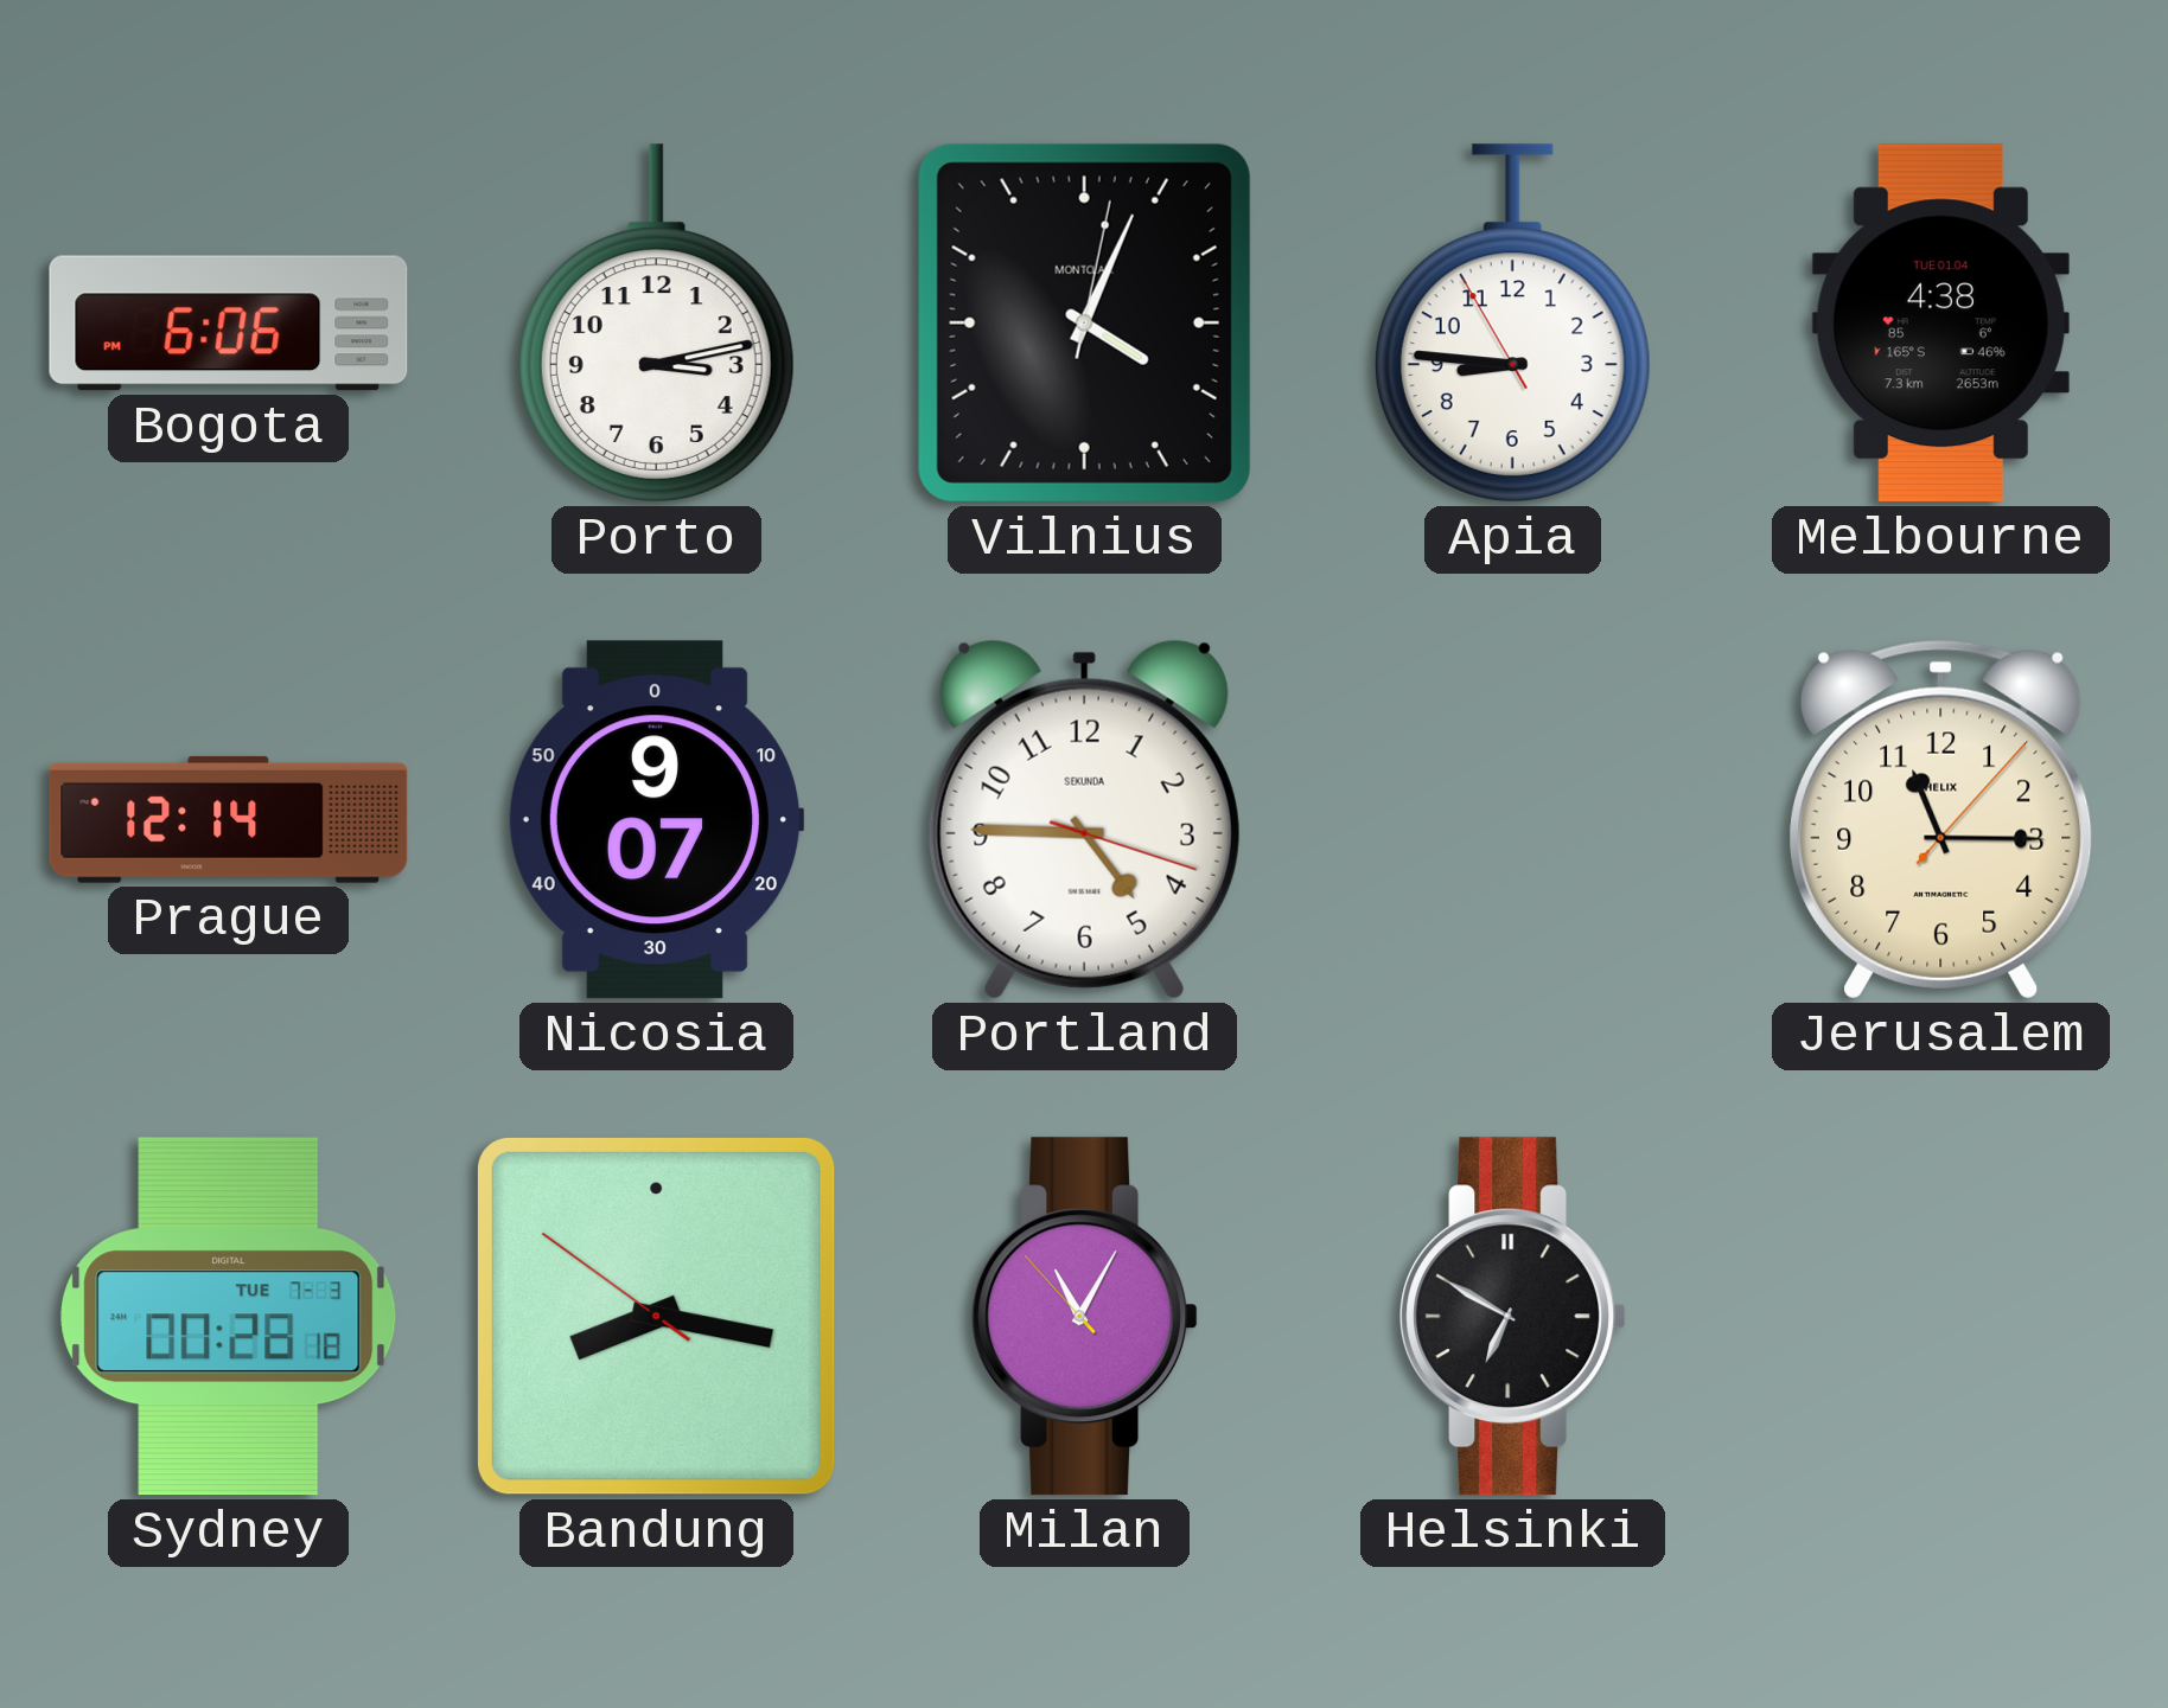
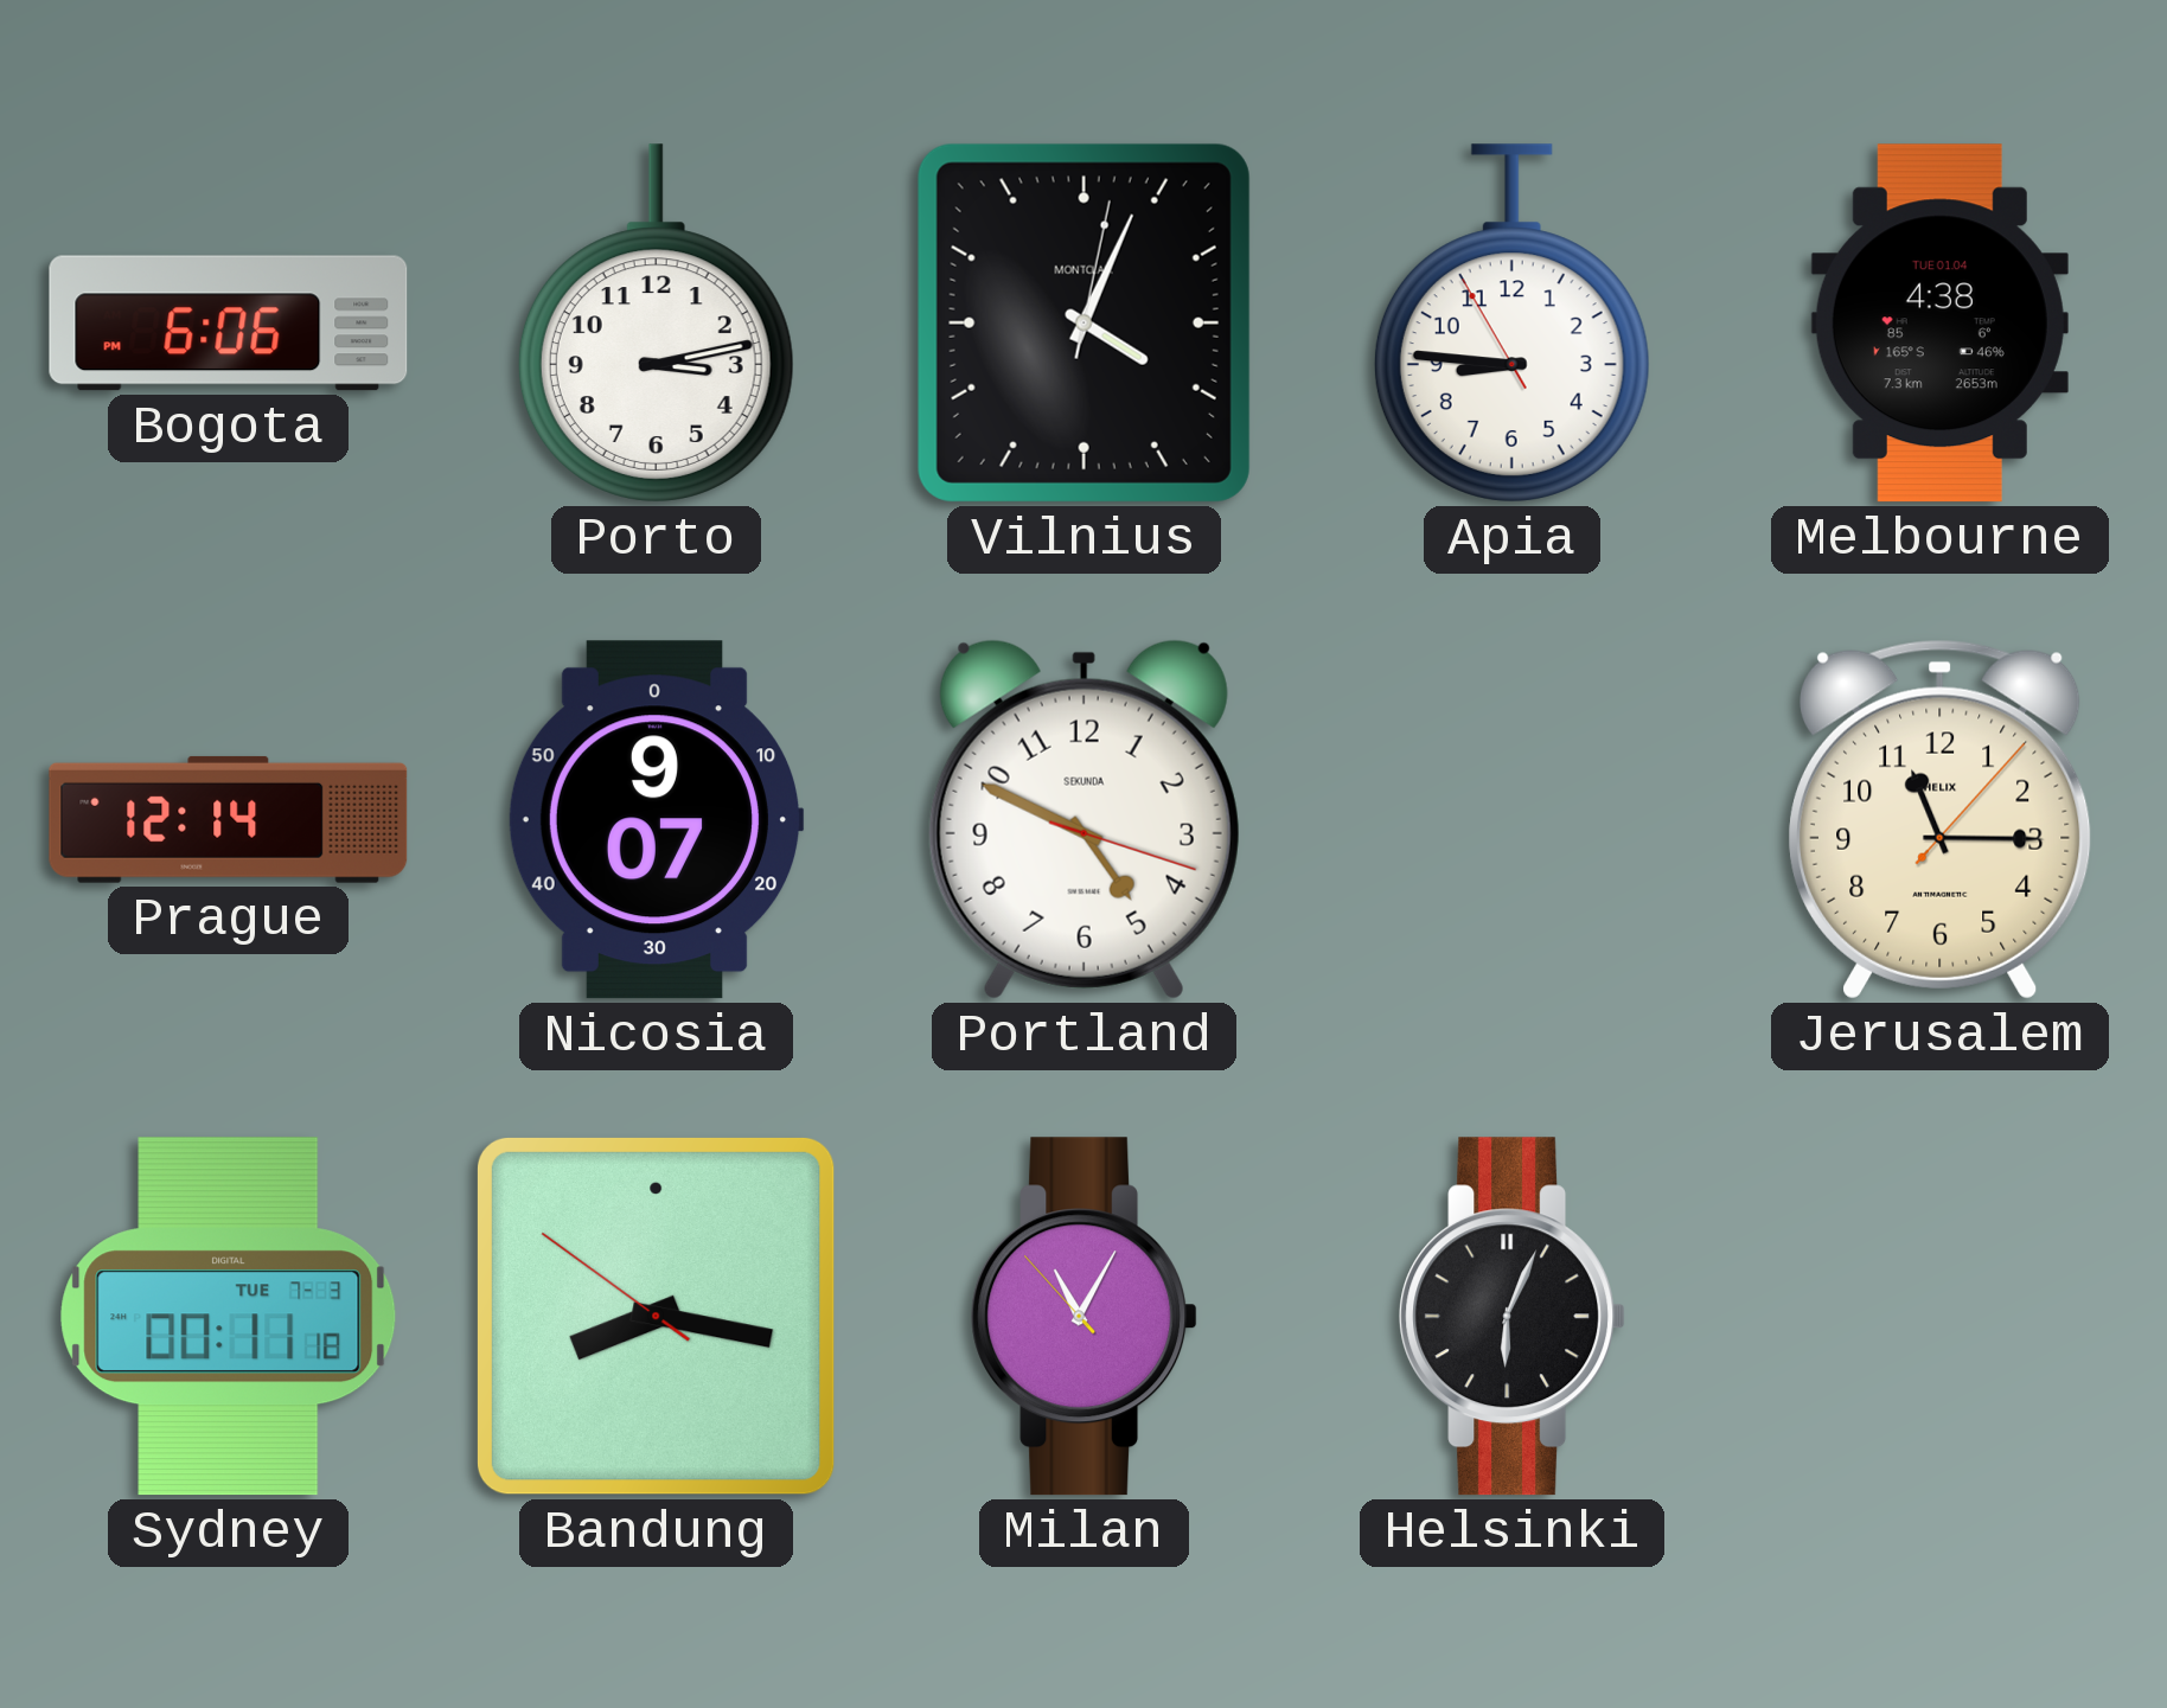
Portland: 4:45 -> 4:49
Sydney: 00:28 -> 00:11
Helsinki: 6:50 -> 6:04
